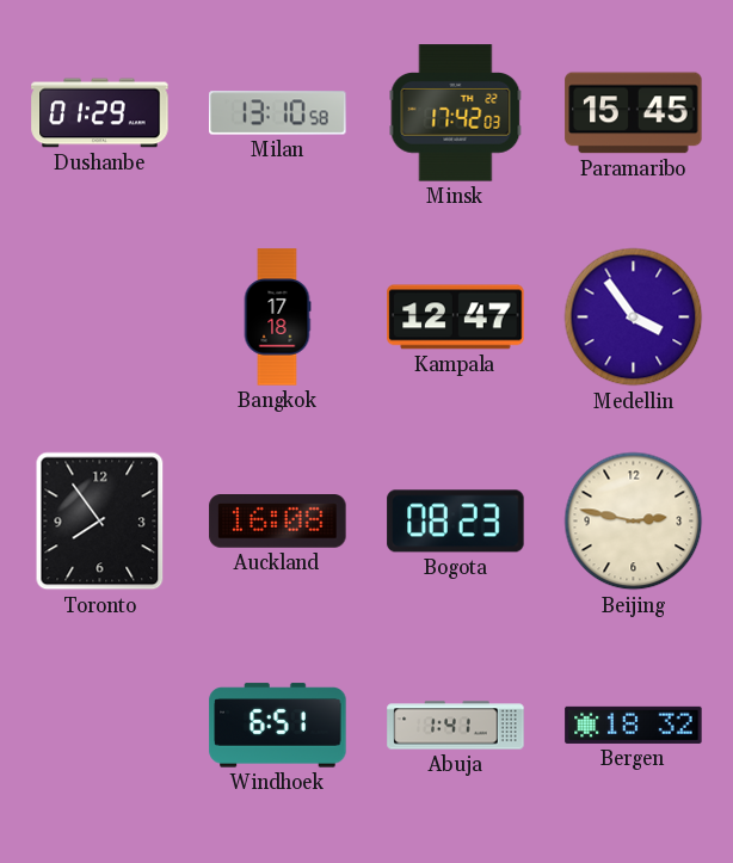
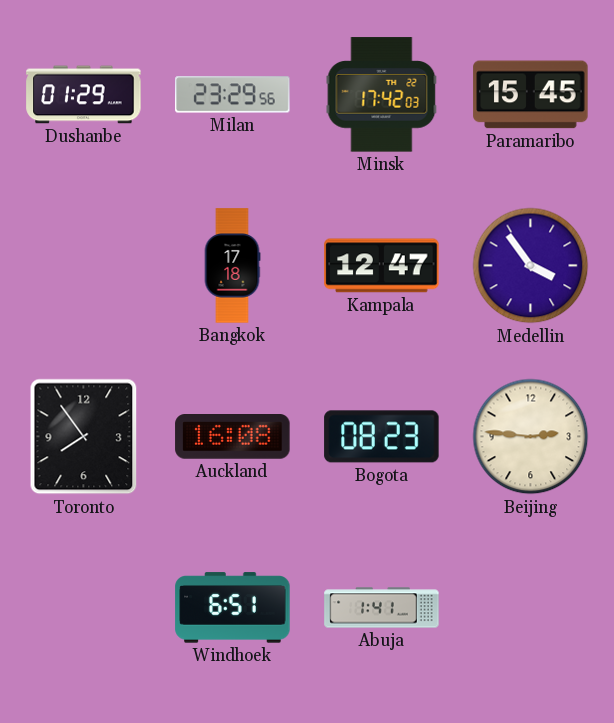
Milan: 13:10 -> 23:29
Beijing: 2:47 -> 2:46
Bergen: 18:32 -> none
